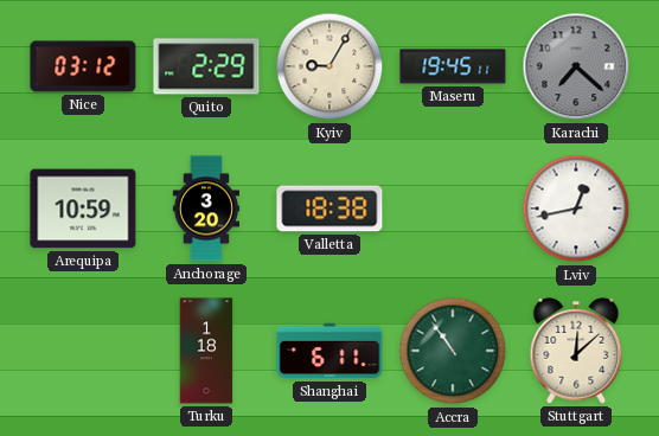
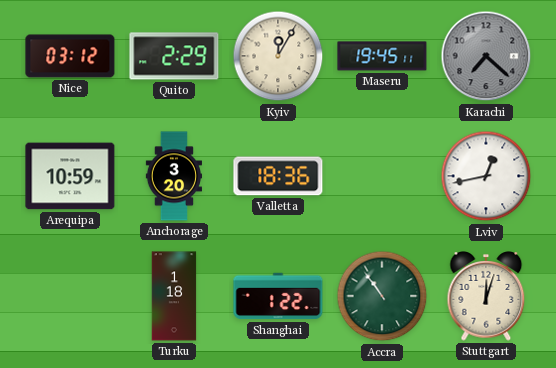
Kyiv: 9:05 -> 12:05
Valletta: 18:38 -> 18:36
Shanghai: 6:11 -> 1:22
Stuttgart: 12:08 -> 12:03
